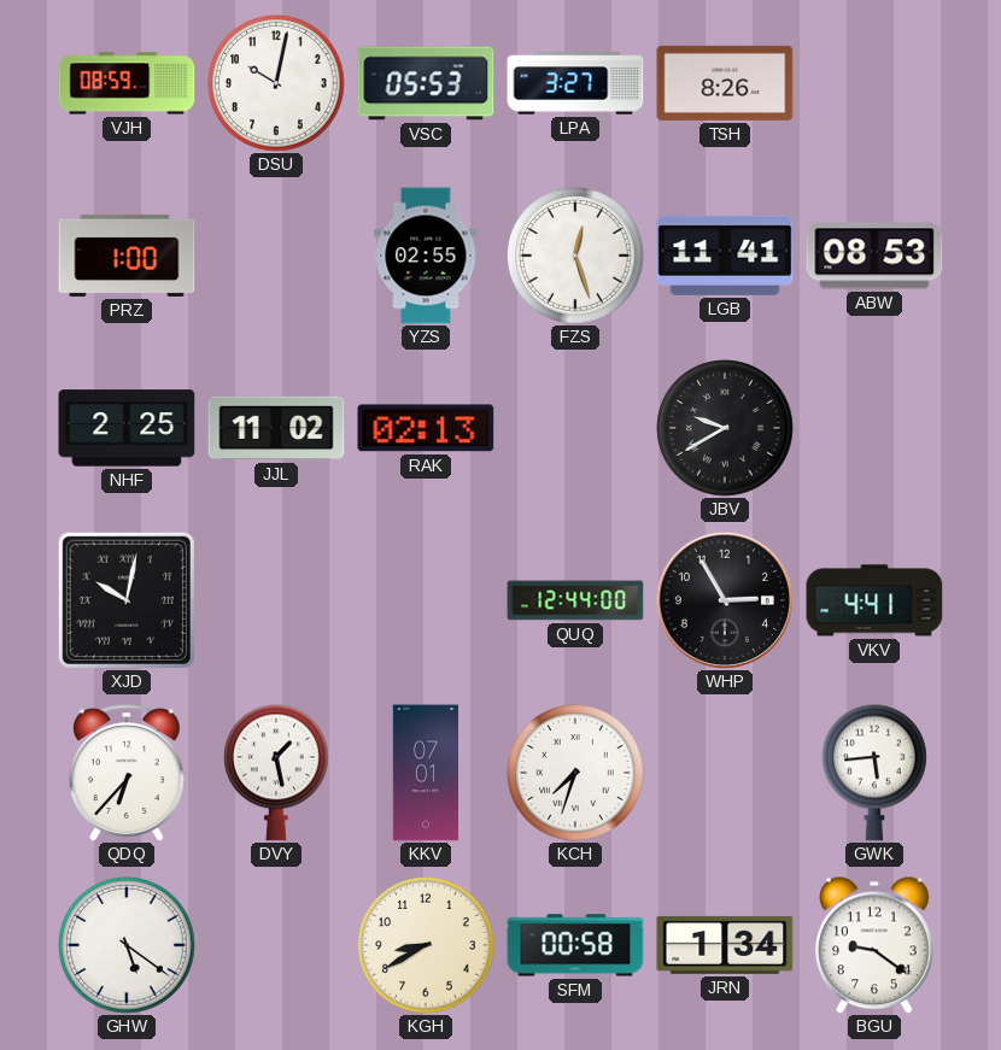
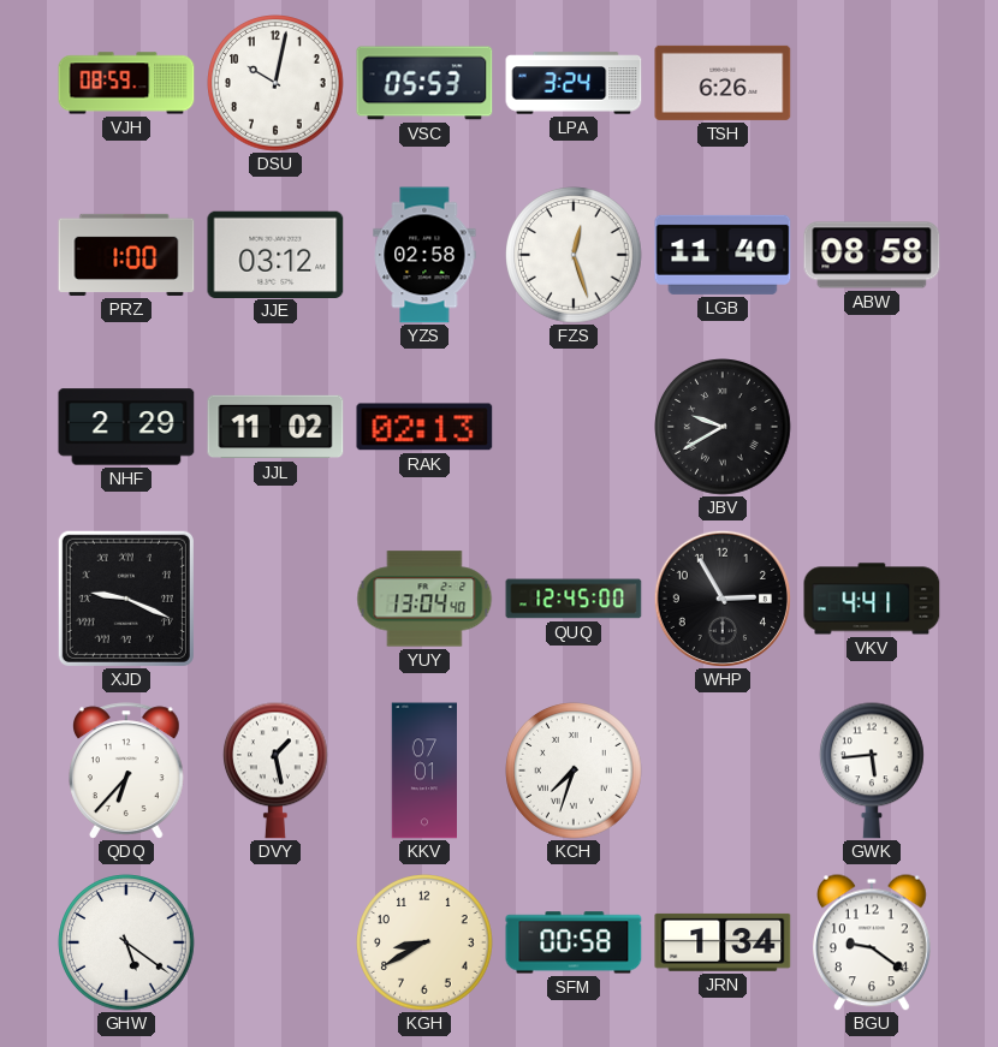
LPA: 3:27 -> 3:24
TSH: 8:26 -> 6:26
JJE: none -> 03:12
YZS: 02:55 -> 02:58
LGB: 11:41 -> 11:40
ABW: 08:53 -> 08:58
NHF: 2:25 -> 2:29
XJD: 10:02 -> 9:19
YUY: none -> 13:04
QUQ: 12:44 -> 12:45
